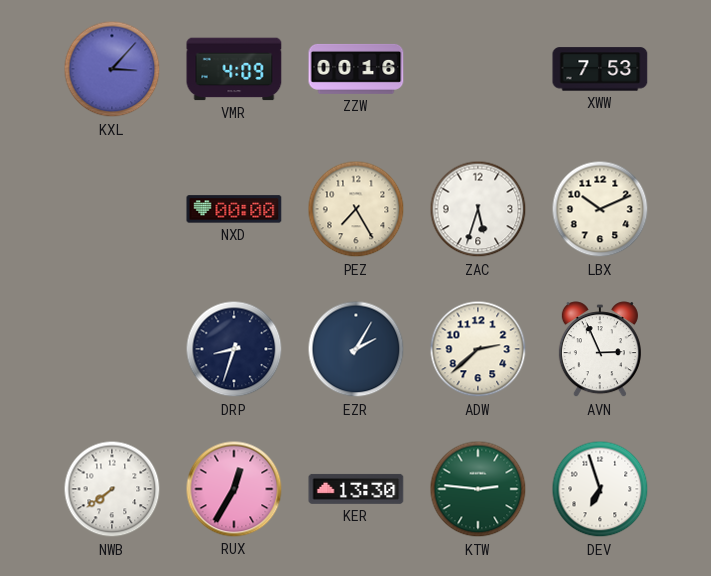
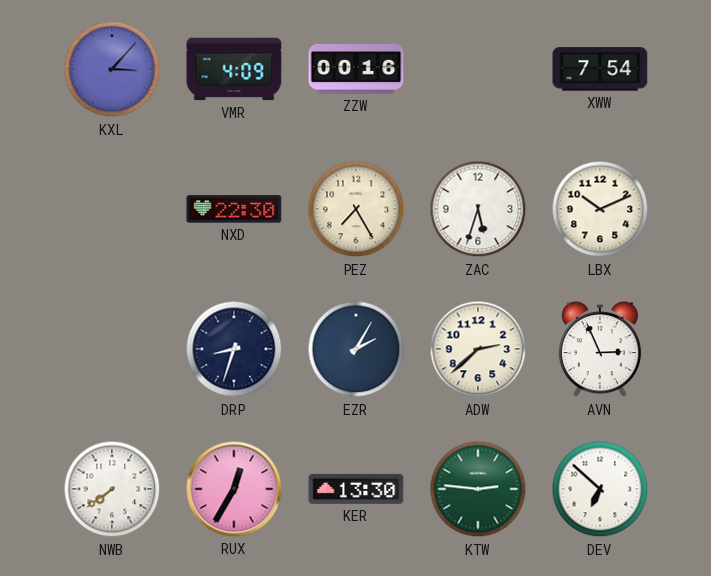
XWW: 7:53 -> 7:54
NXD: 00:00 -> 22:30
DEV: 6:57 -> 6:52
